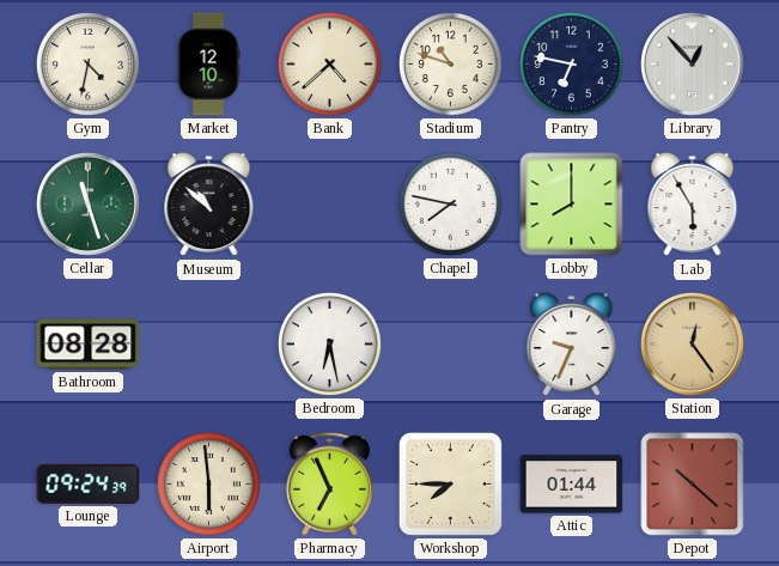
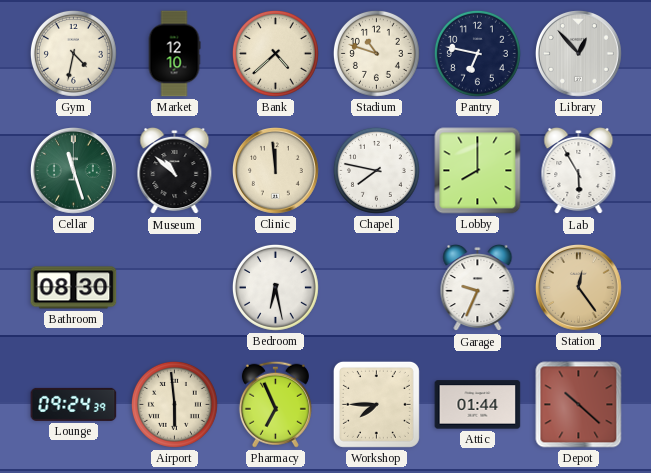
Clinic: none -> 11:59
Bathroom: 08:28 -> 08:30
